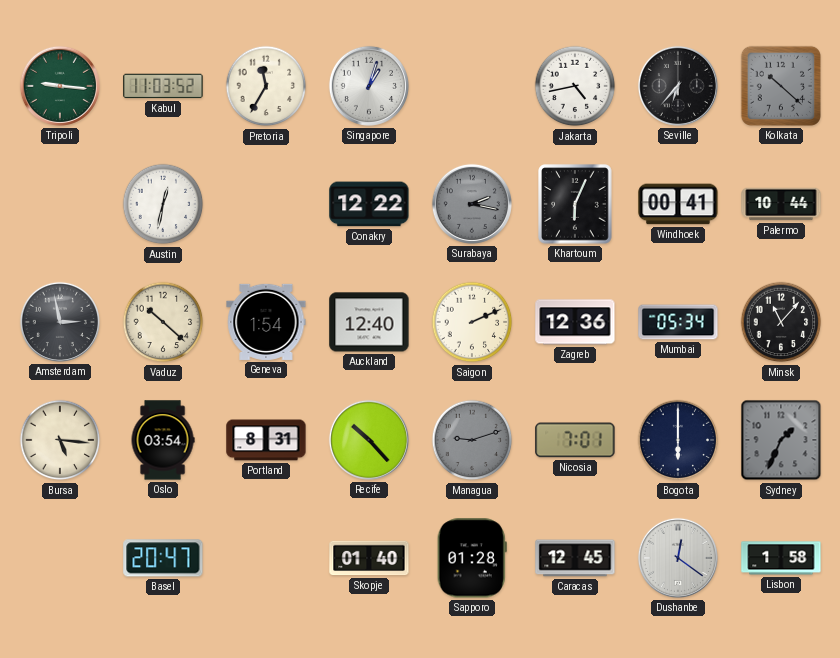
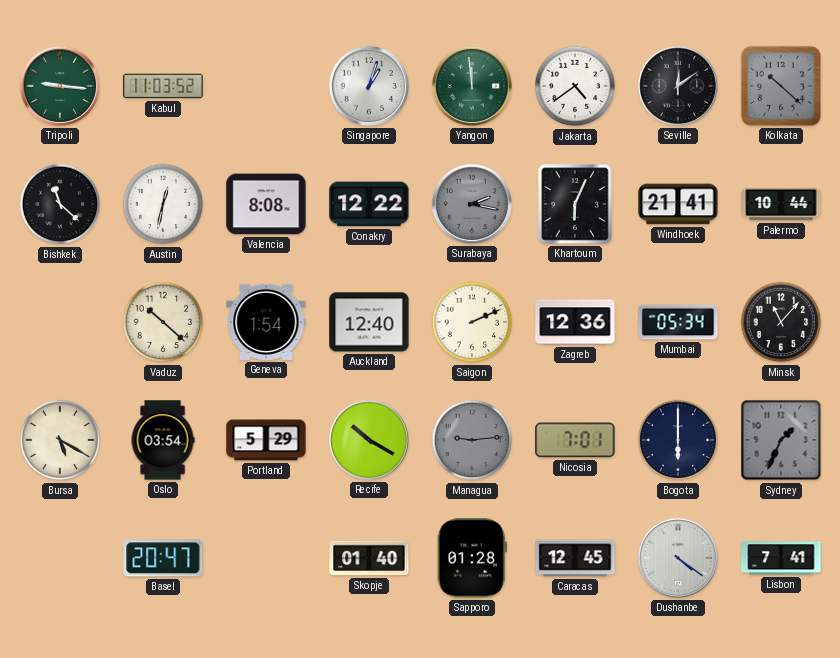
Pretoria: 11:35 -> none
Yangon: none -> 11:59
Jakarta: 4:43 -> 4:39
Seville: 6:37 -> 12:09
Bishkek: none -> 11:22
Valencia: none -> 8:08
Windhoek: 00:41 -> 21:41
Amsterdam: 2:58 -> none
Bursa: 5:16 -> 5:20
Portland: 8:31 -> 5:29
Recife: 10:23 -> 10:20
Managua: 9:12 -> 9:14
Dushanbe: 12:21 -> 4:21
Lisbon: 1:58 -> 7:41
